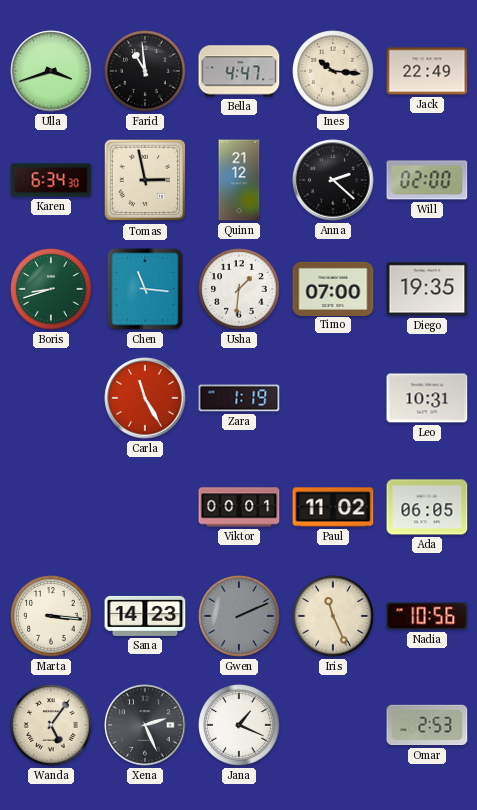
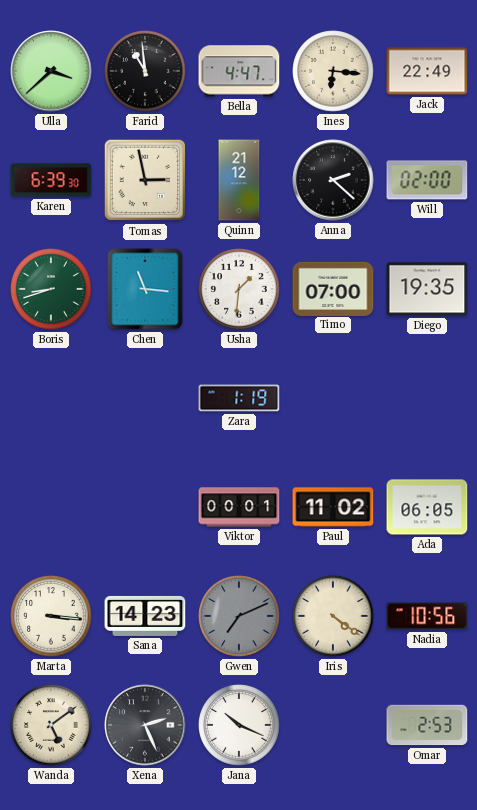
Ulla: 3:42 -> 3:38
Ines: 10:16 -> 6:16
Karen: 6:34 -> 6:39
Carla: 11:25 -> none
Leo: 10:31 -> none
Gwen: 2:11 -> 7:11
Iris: 11:26 -> 4:21
Wanda: 5:06 -> 5:09
Jana: 1:19 -> 10:19
